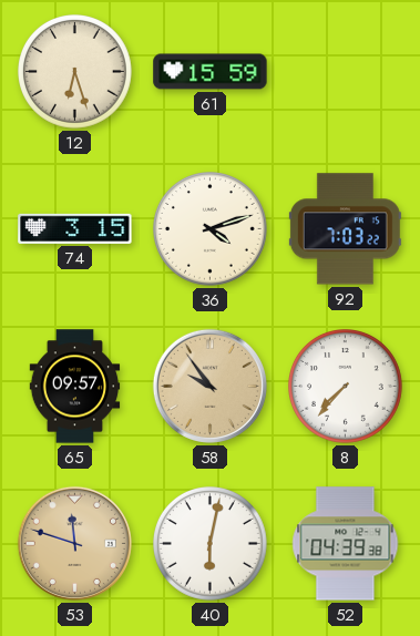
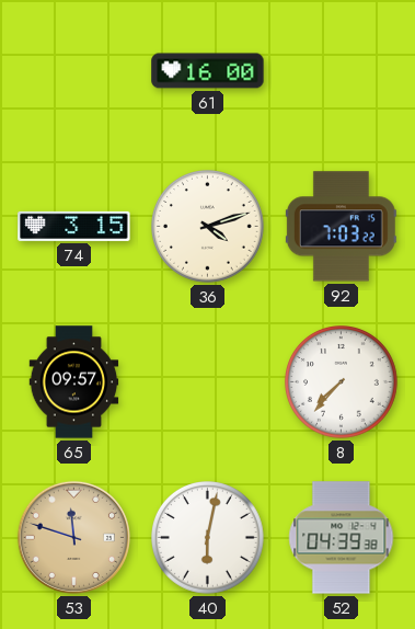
12: 6:27 -> none
61: 15:59 -> 16:00
58: 9:54 -> none
